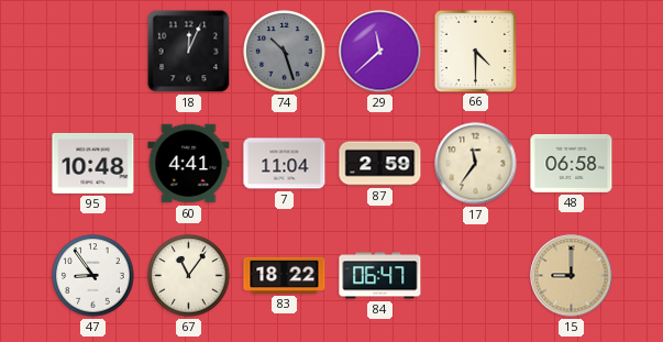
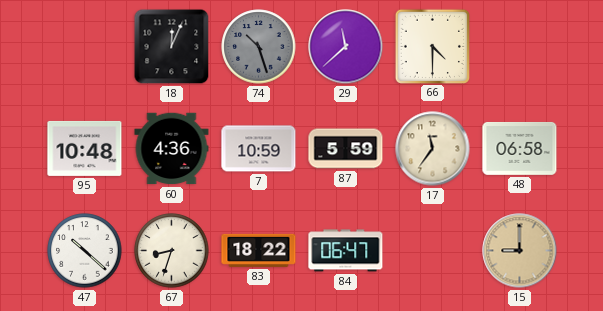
60: 4:41 -> 4:36
7: 11:04 -> 10:59
87: 2:59 -> 5:59
47: 8:54 -> 10:22
67: 11:06 -> 8:33
